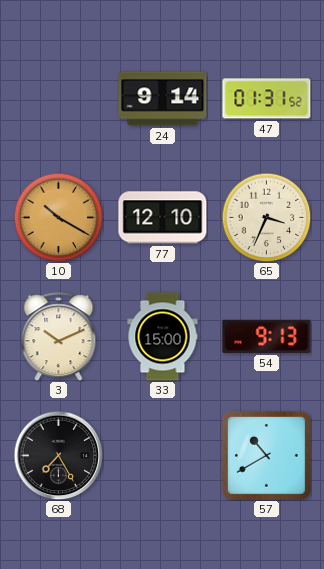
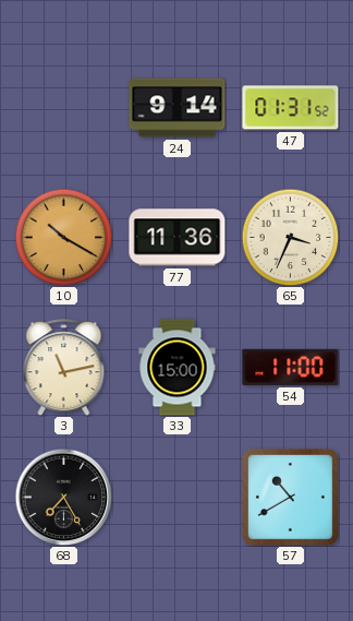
77: 12:10 -> 11:36
3: 10:11 -> 11:13
54: 9:13 -> 11:00
